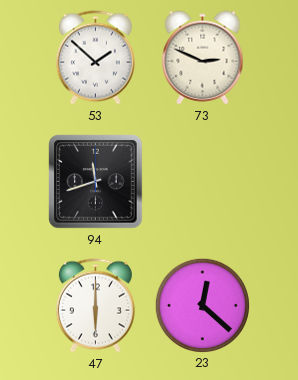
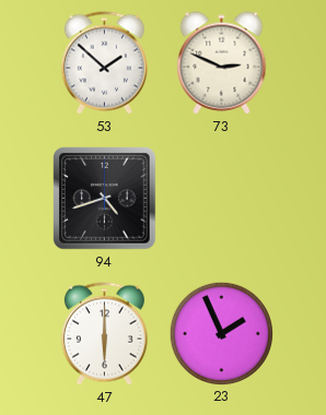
94: 11:42 -> 4:42
23: 12:22 -> 1:56
